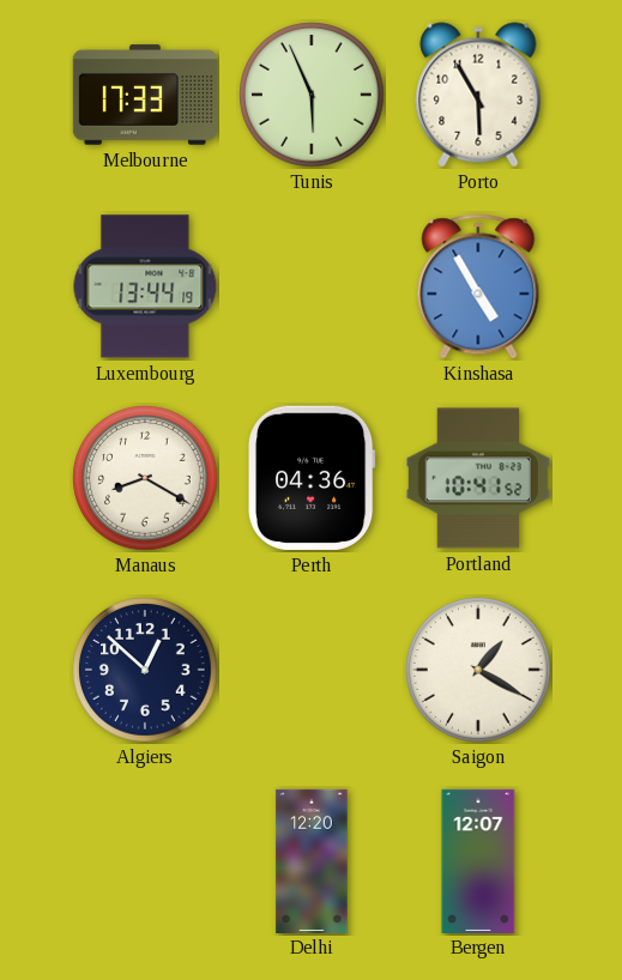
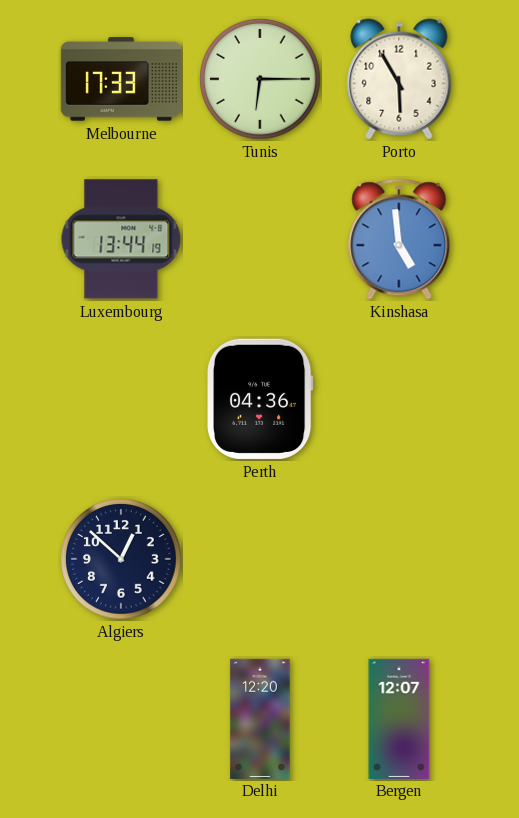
Tunis: 5:56 -> 6:15
Kinshasa: 4:55 -> 4:59
Manaus: 8:20 -> none
Portland: 10:41 -> none
Saigon: 1:20 -> none
